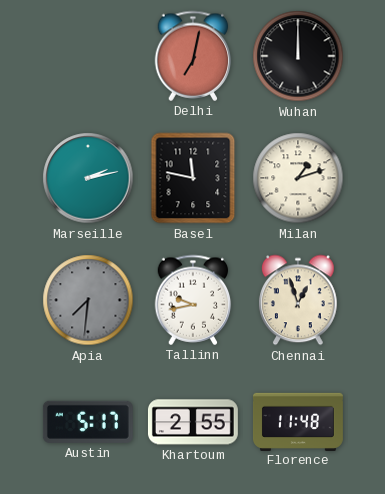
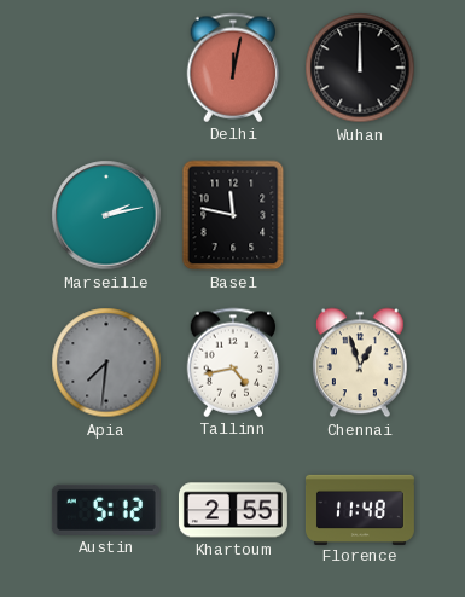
Delhi: 7:02 -> 12:02
Milan: 1:12 -> none
Tallinn: 9:43 -> 4:43
Austin: 5:17 -> 5:12
